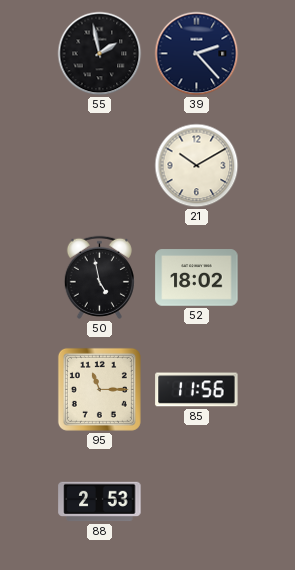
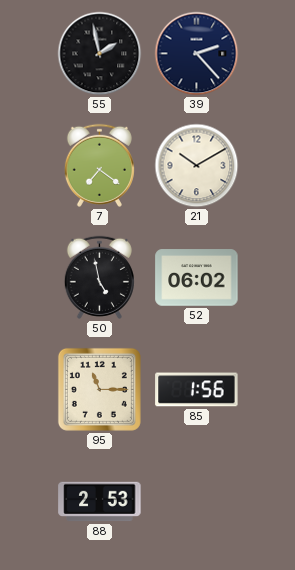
7: none -> 7:21
52: 18:02 -> 06:02
85: 11:56 -> 1:56
